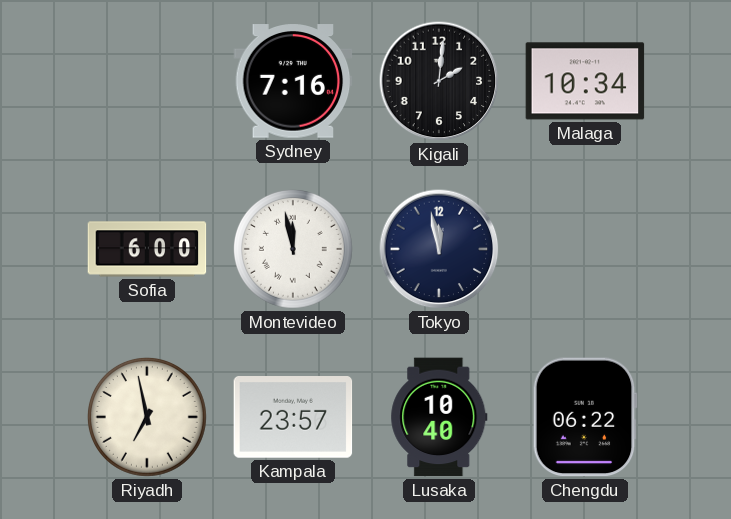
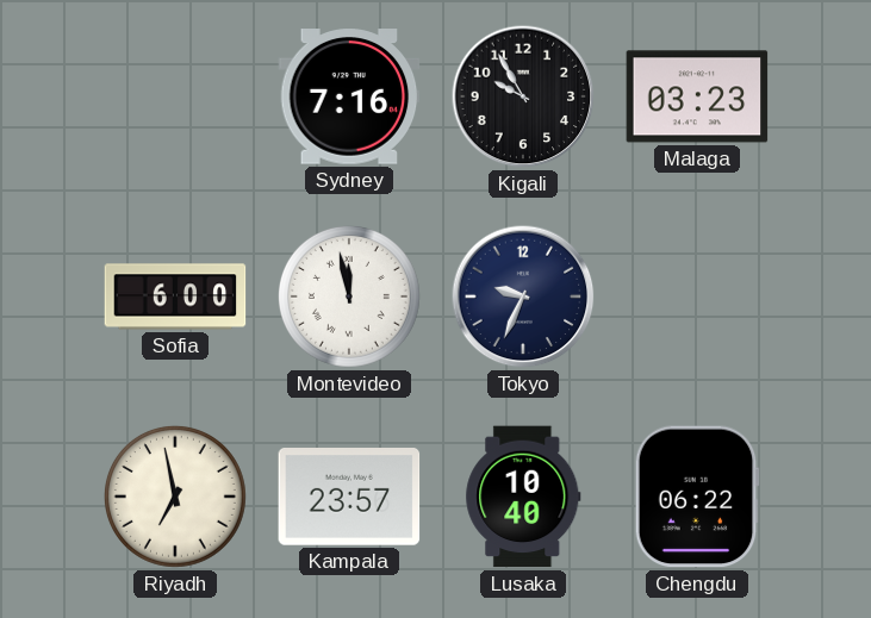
Kigali: 2:01 -> 9:55
Malaga: 10:34 -> 03:23
Tokyo: 11:58 -> 9:34
